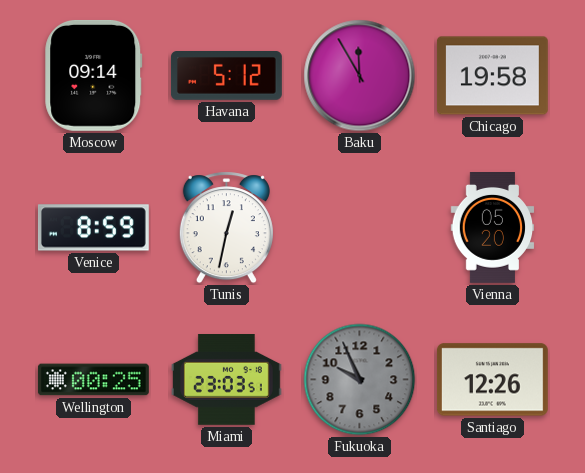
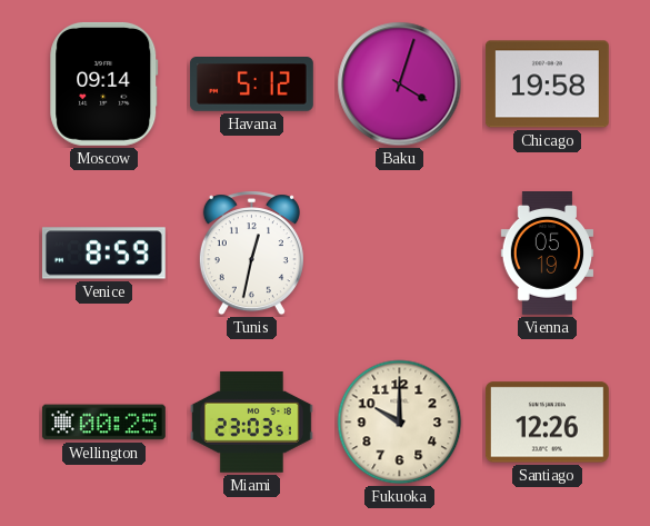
Baku: 11:55 -> 4:03
Vienna: 05:20 -> 05:19
Fukuoka: 9:56 -> 10:00
Fukuoka dial: grey -> cream
